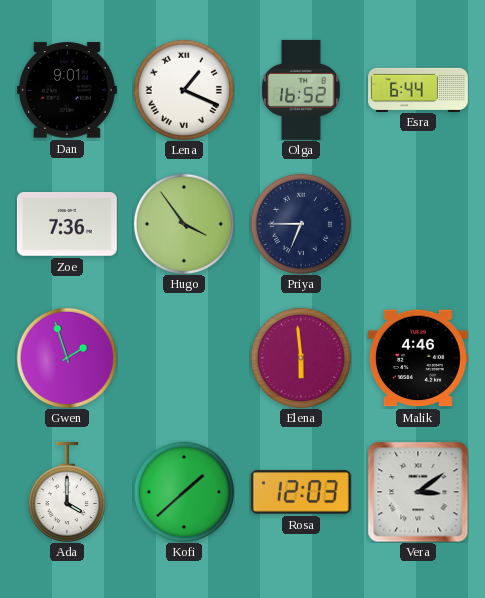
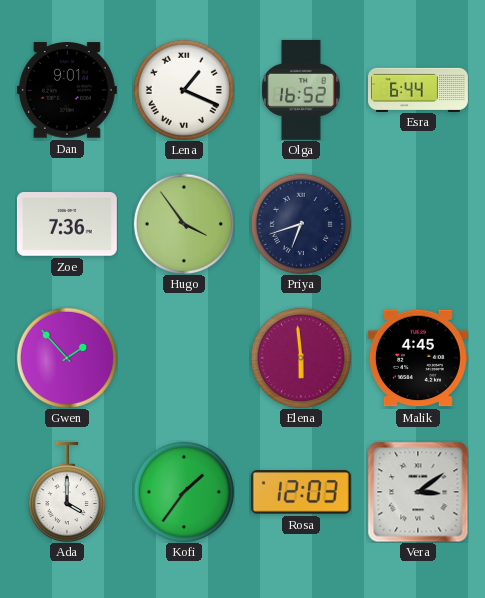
Priya: 6:45 -> 6:42
Gwen: 1:57 -> 1:53
Malik: 4:46 -> 4:45
Kofi: 1:38 -> 1:36
